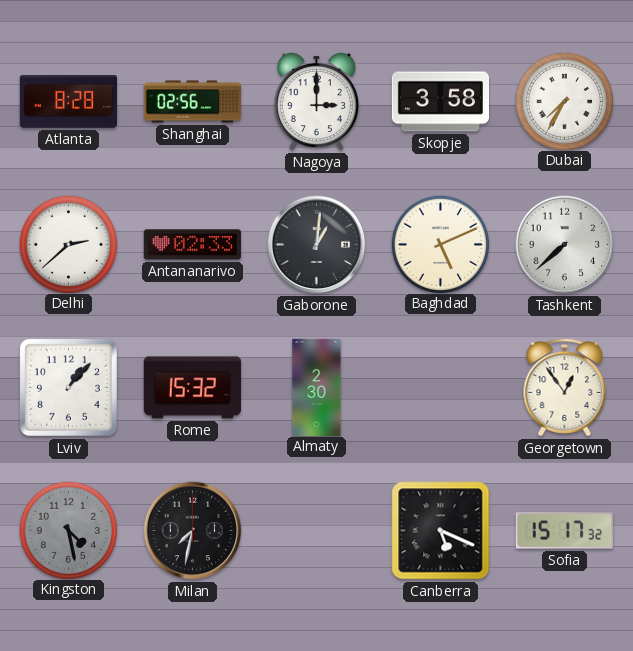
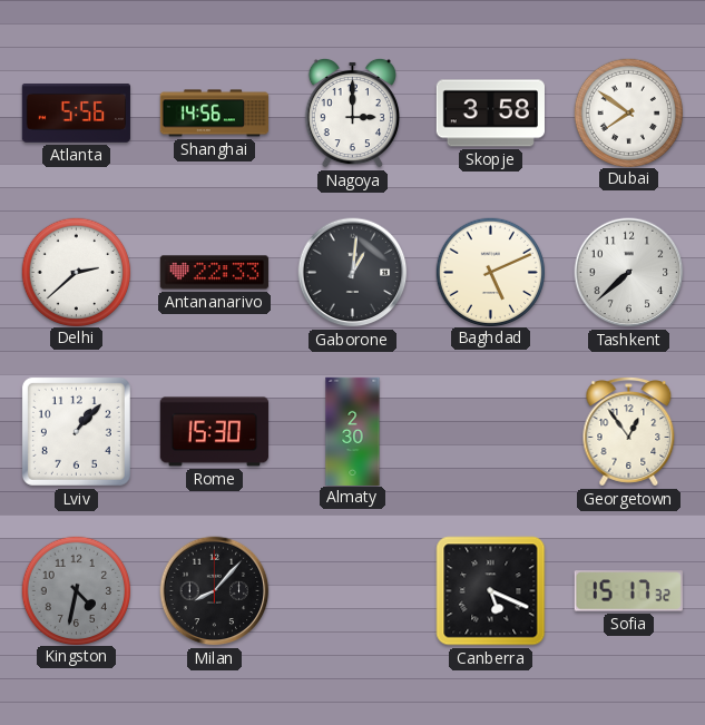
Atlanta: 8:28 -> 5:56
Shanghai: 02:56 -> 14:56
Dubai: 7:35 -> 7:51
Antananarivo: 02:33 -> 22:33
Rome: 15:32 -> 15:30
Kingston: 4:28 -> 4:32
Milan: 7:32 -> 8:07
